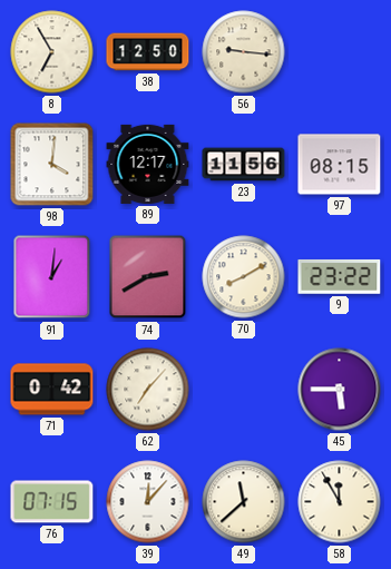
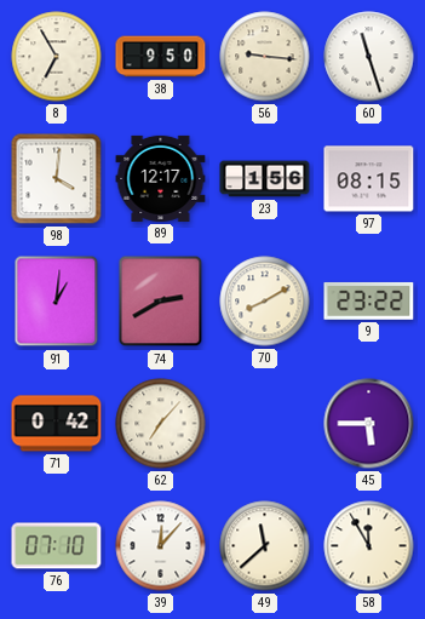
38: 12:50 -> 9:50
60: none -> 11:27
23: 11:56 -> 1:56
76: 07:15 -> 07:10
